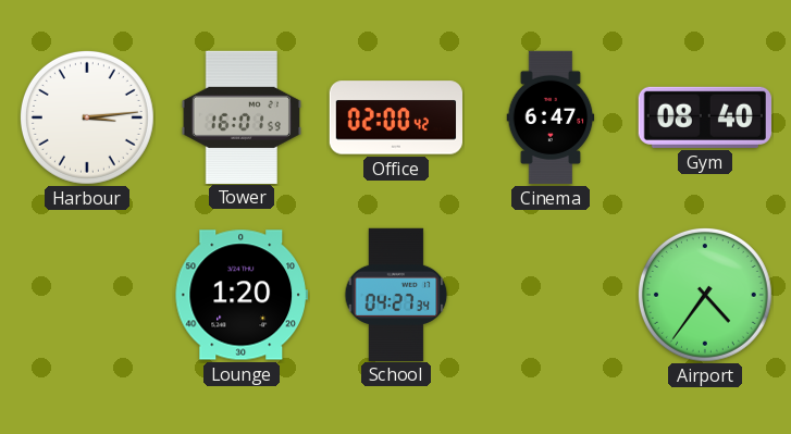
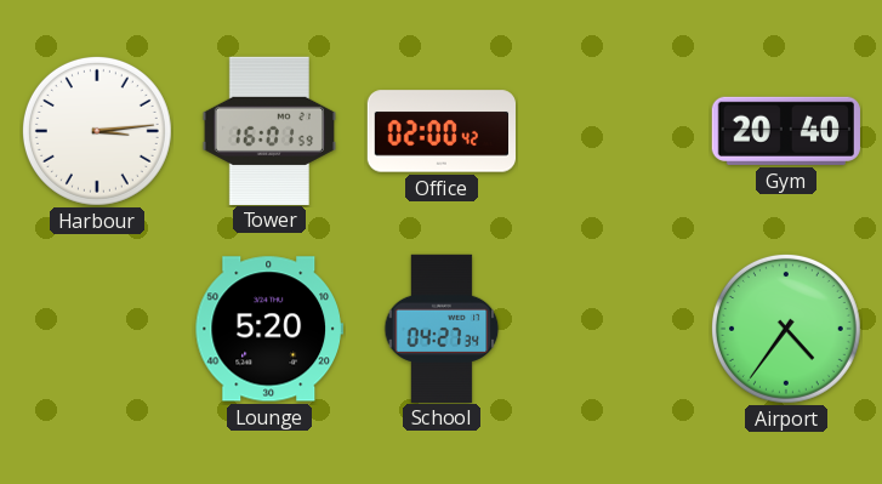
Cinema: 6:47 -> none
Gym: 08:40 -> 20:40
Lounge: 1:20 -> 5:20
